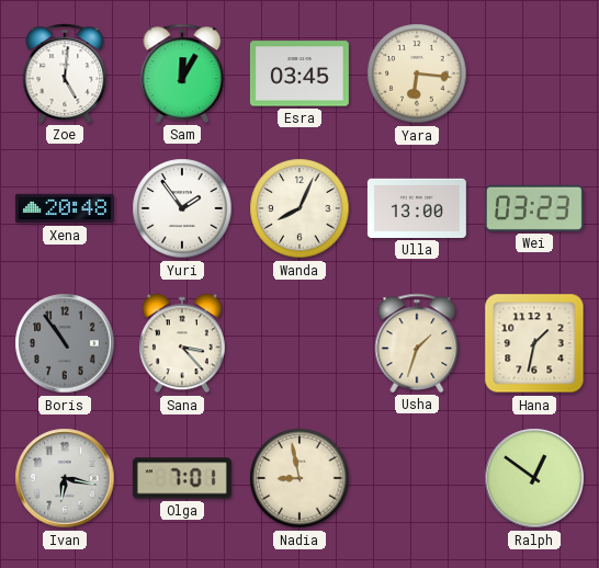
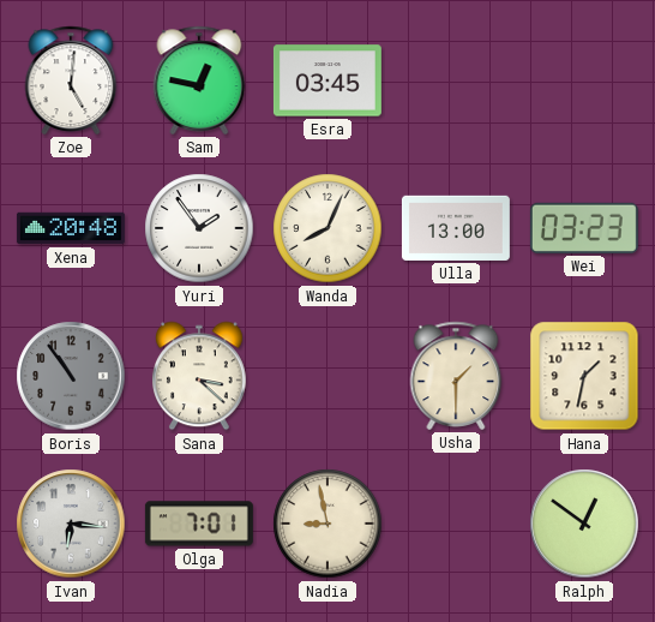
Sam: 12:05 -> 12:47
Yara: 6:16 -> none
Sana: 3:23 -> 3:22
Usha: 1:33 -> 1:30
Ivan: 6:17 -> 6:16
